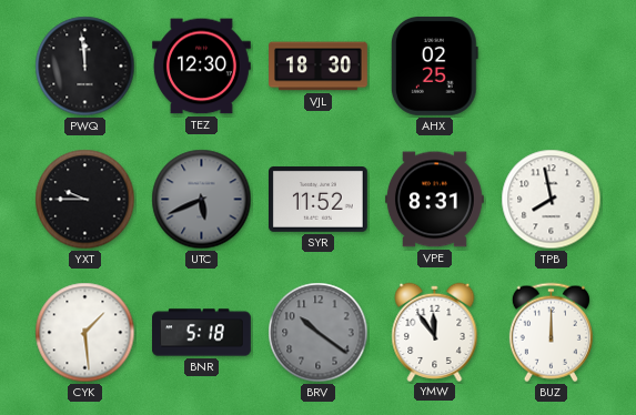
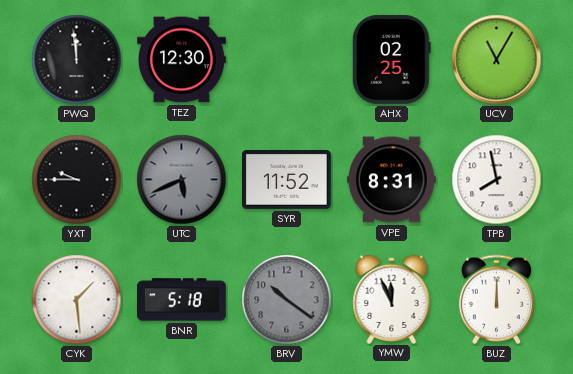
VJL: 18:30 -> none
UCV: none -> 11:05
YMW: 11:54 -> 11:56
